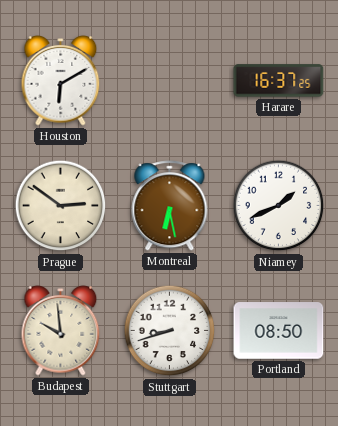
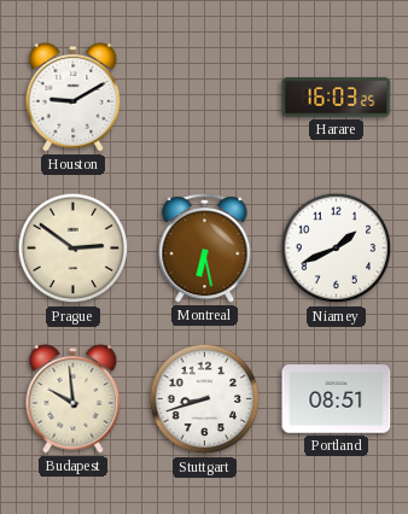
Houston: 6:10 -> 9:10
Harare: 16:37 -> 16:03
Portland: 08:50 -> 08:51
